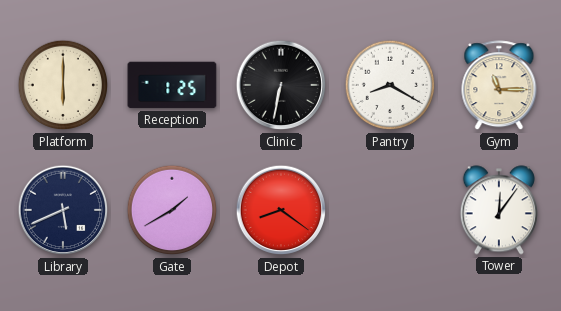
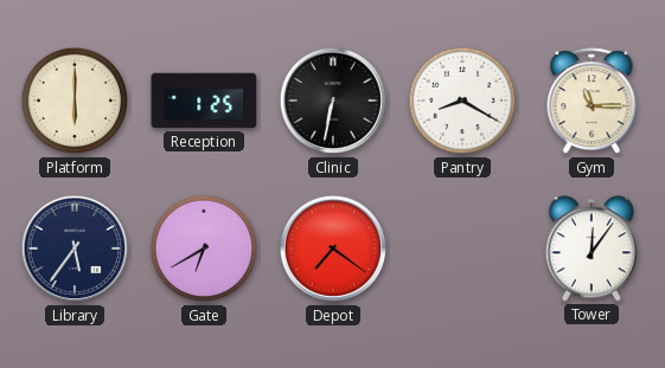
Library: 5:41 -> 5:36
Gate: 1:40 -> 6:40
Depot: 8:21 -> 7:21
